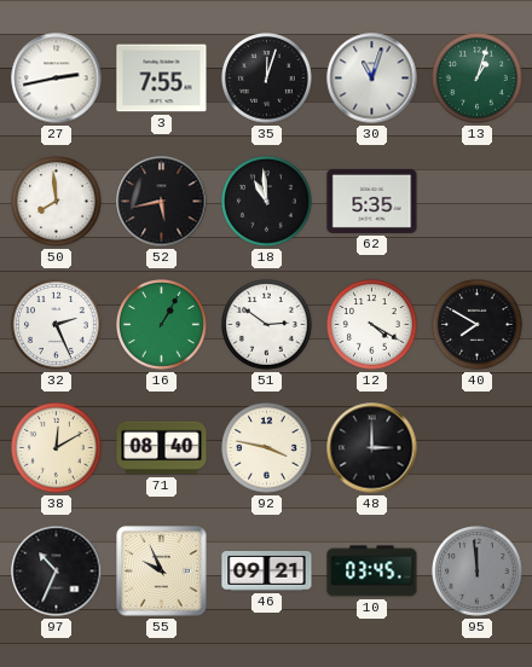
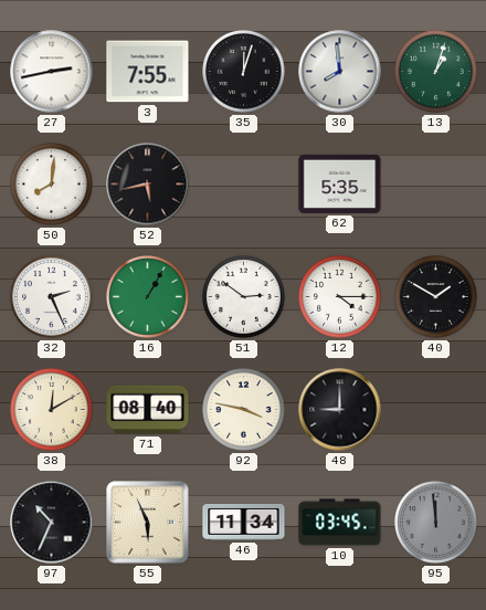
30: 11:03 -> 7:59
50: 7:59 -> 8:01
18: 10:59 -> none
12: 4:20 -> 4:15
40: 7:50 -> 1:50
48: 3:00 -> 9:00
55: 9:56 -> 5:56
46: 09:21 -> 11:34
